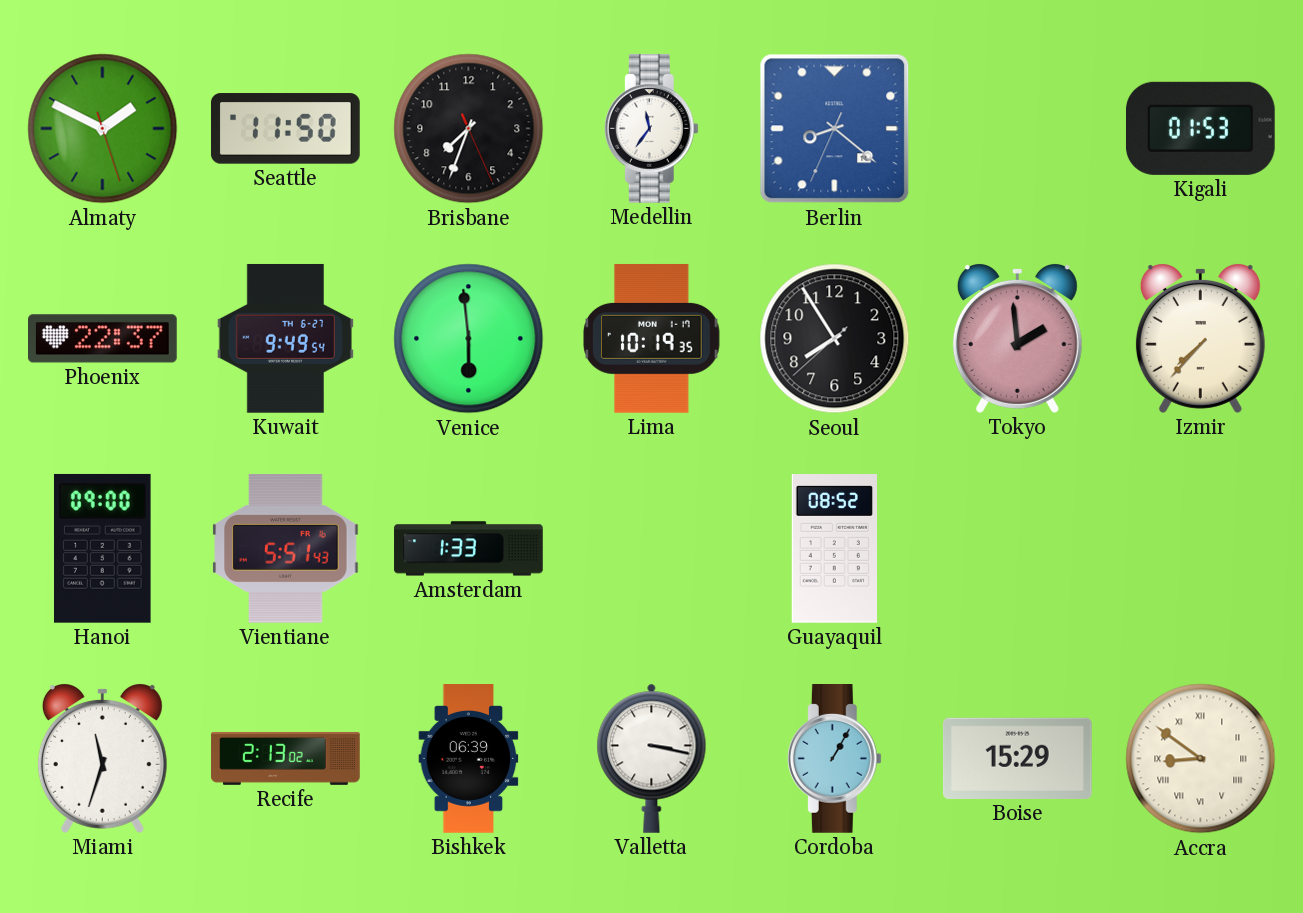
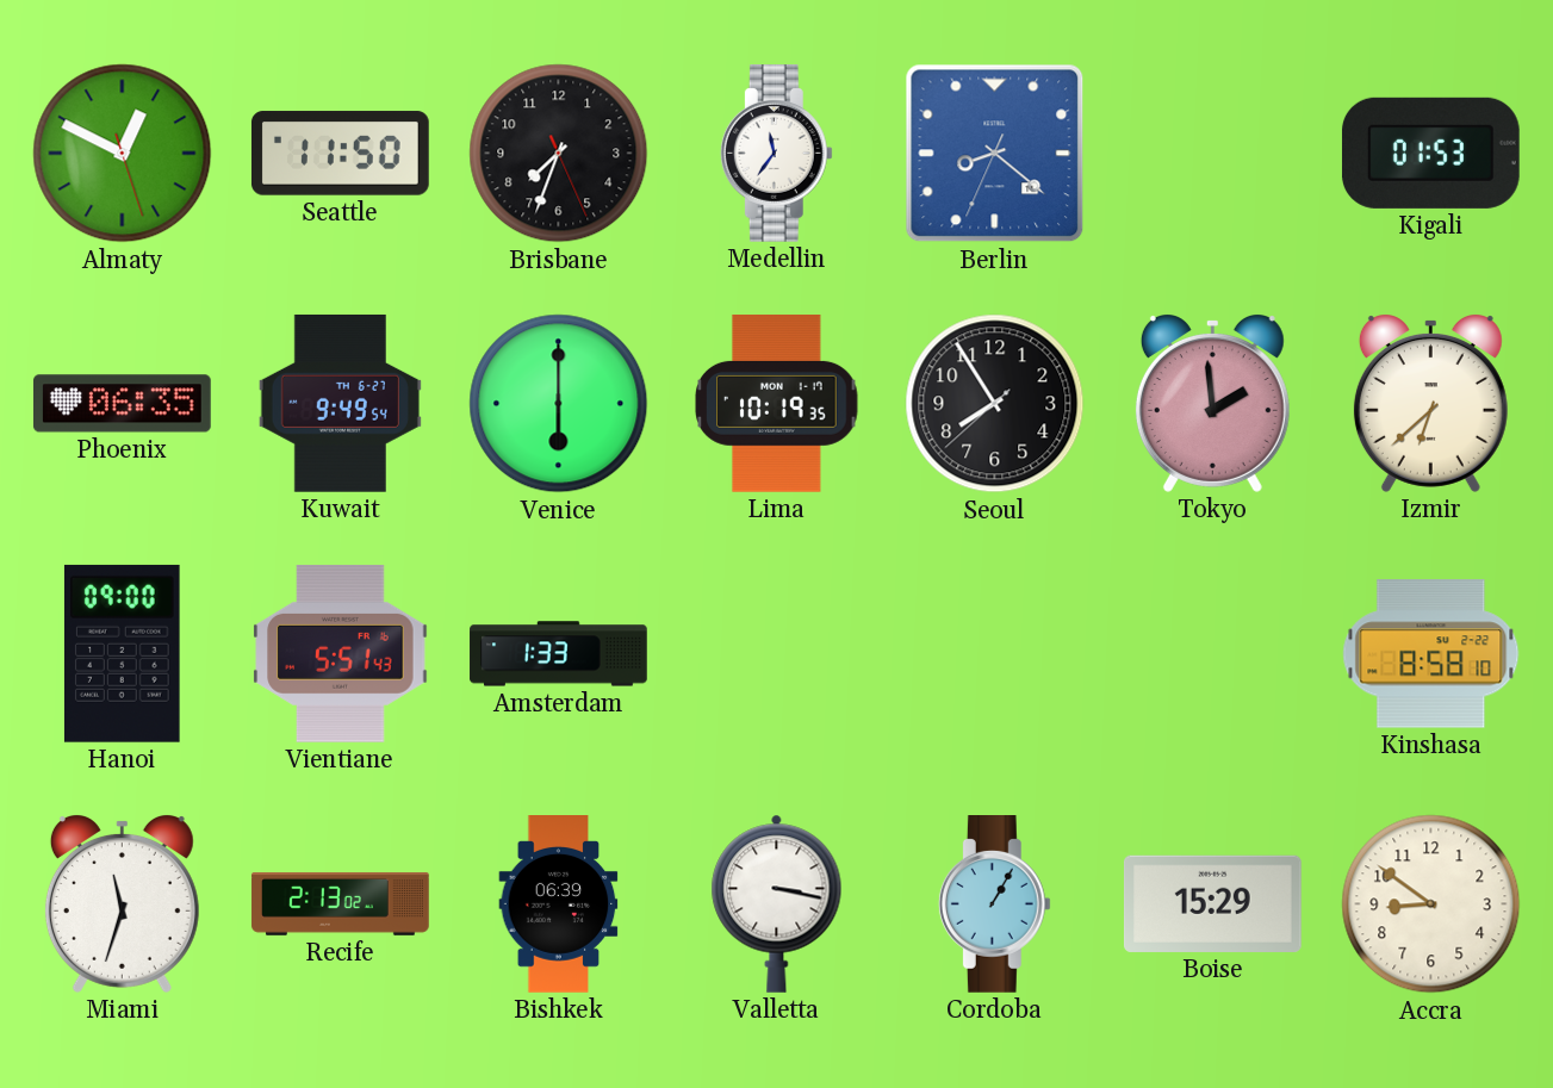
Almaty: 1:49 -> 12:49
Phoenix: 22:37 -> 06:35
Venice: 5:59 -> 6:00
Izmir: 7:37 -> 6:38
Guayaquil: 08:52 -> none
Kinshasa: none -> 8:58
Accra numerals: Roman -> Arabic
